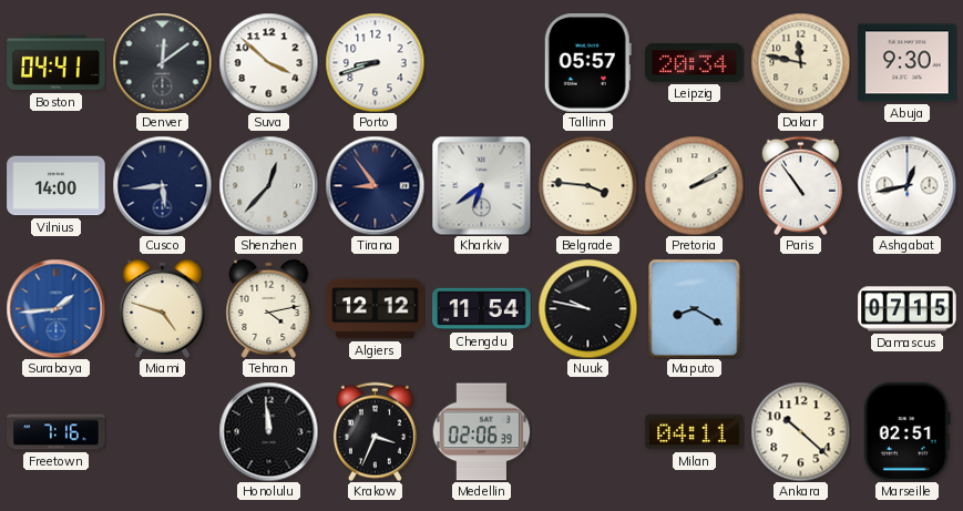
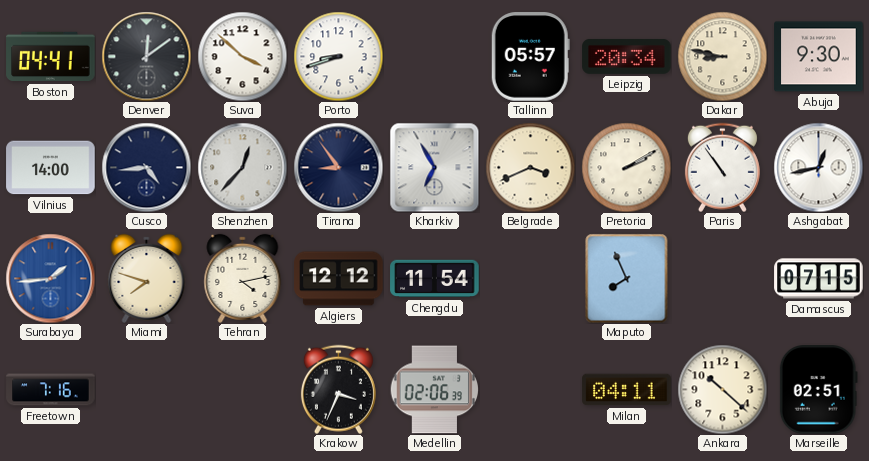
Dakar: 11:47 -> 8:47
Cusco: 5:44 -> 4:44
Kharkiv: 6:39 -> 6:55
Belgrade: 3:46 -> 3:41
Miami: 4:48 -> 7:48
Nuuk: 9:47 -> none
Maputo: 8:20 -> 7:56
Honolulu: 11:59 -> none
